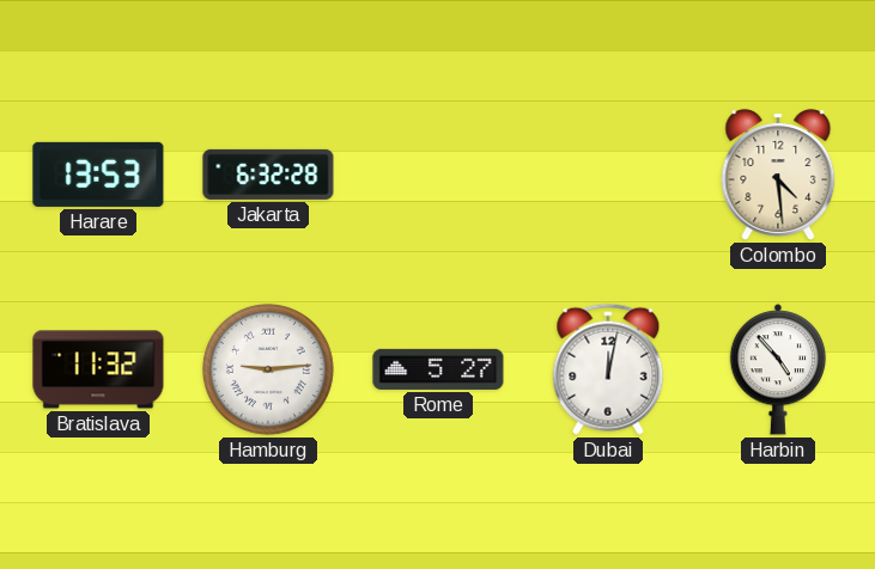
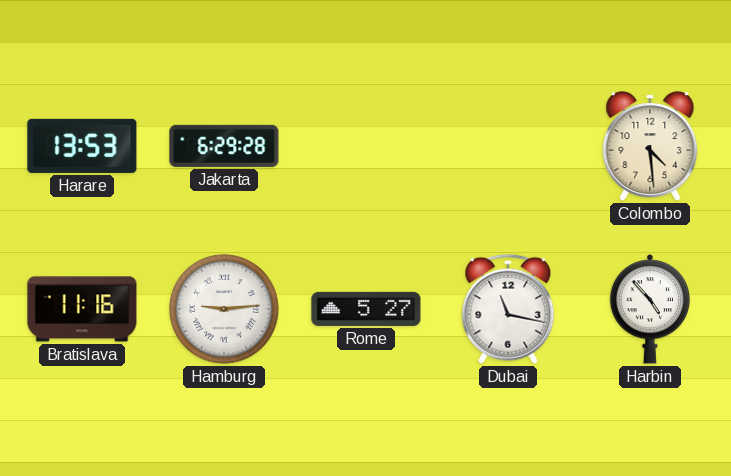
Jakarta: 6:32 -> 6:29
Bratislava: 11:32 -> 11:16
Dubai: 12:02 -> 11:17
